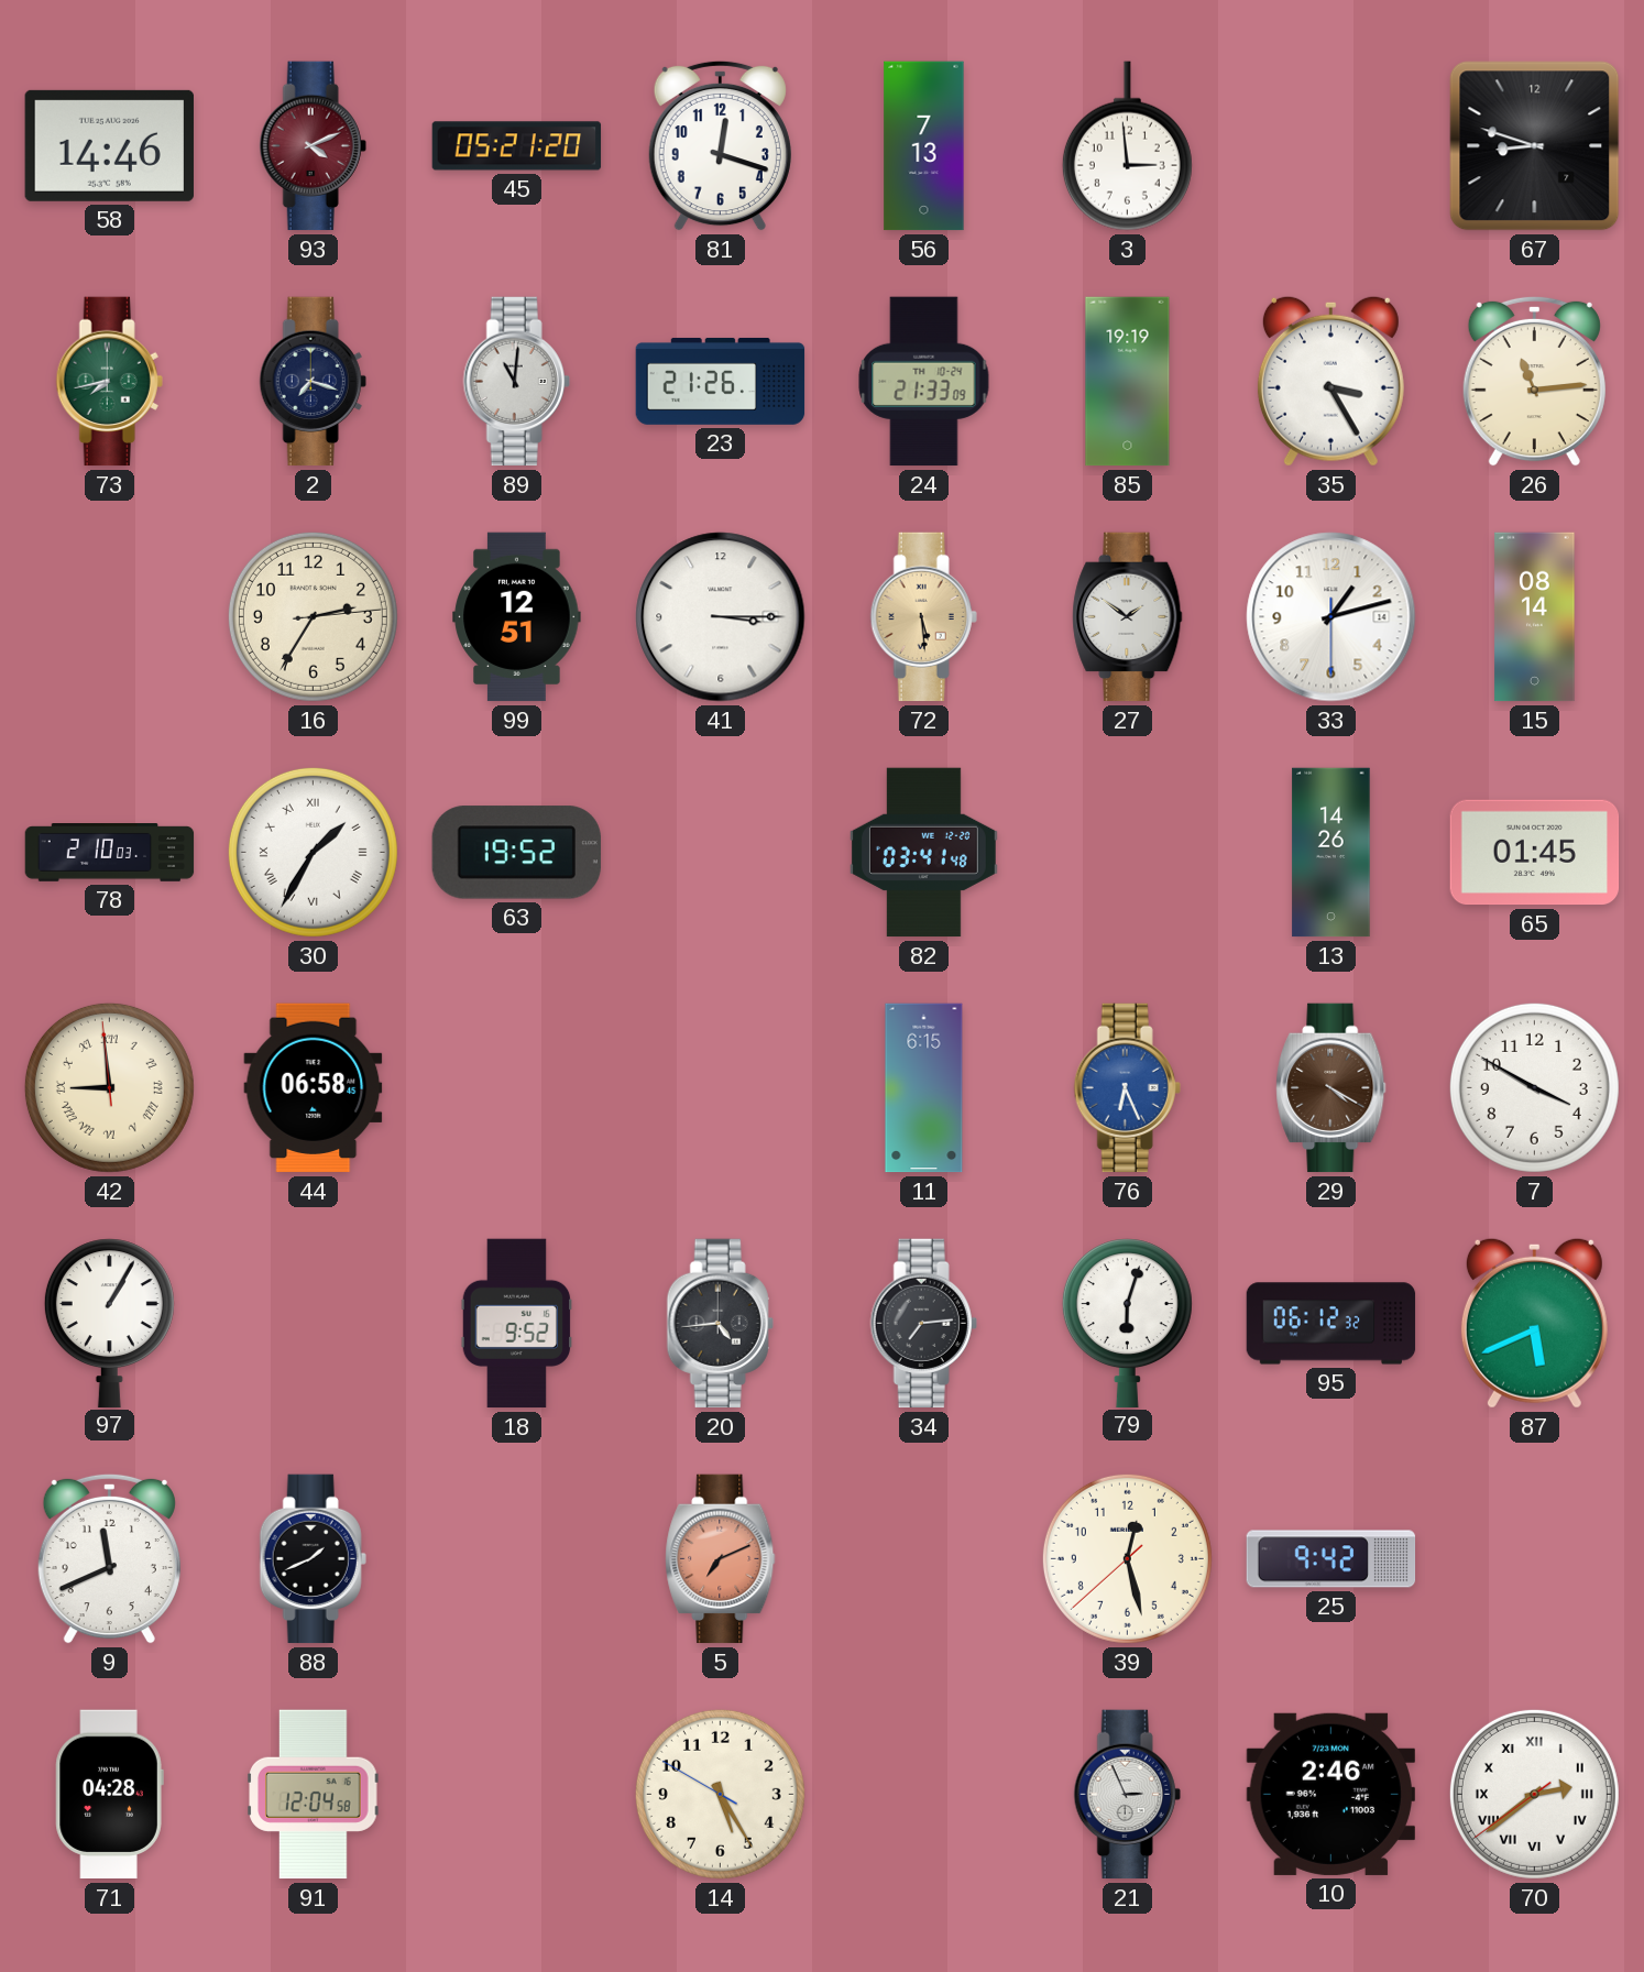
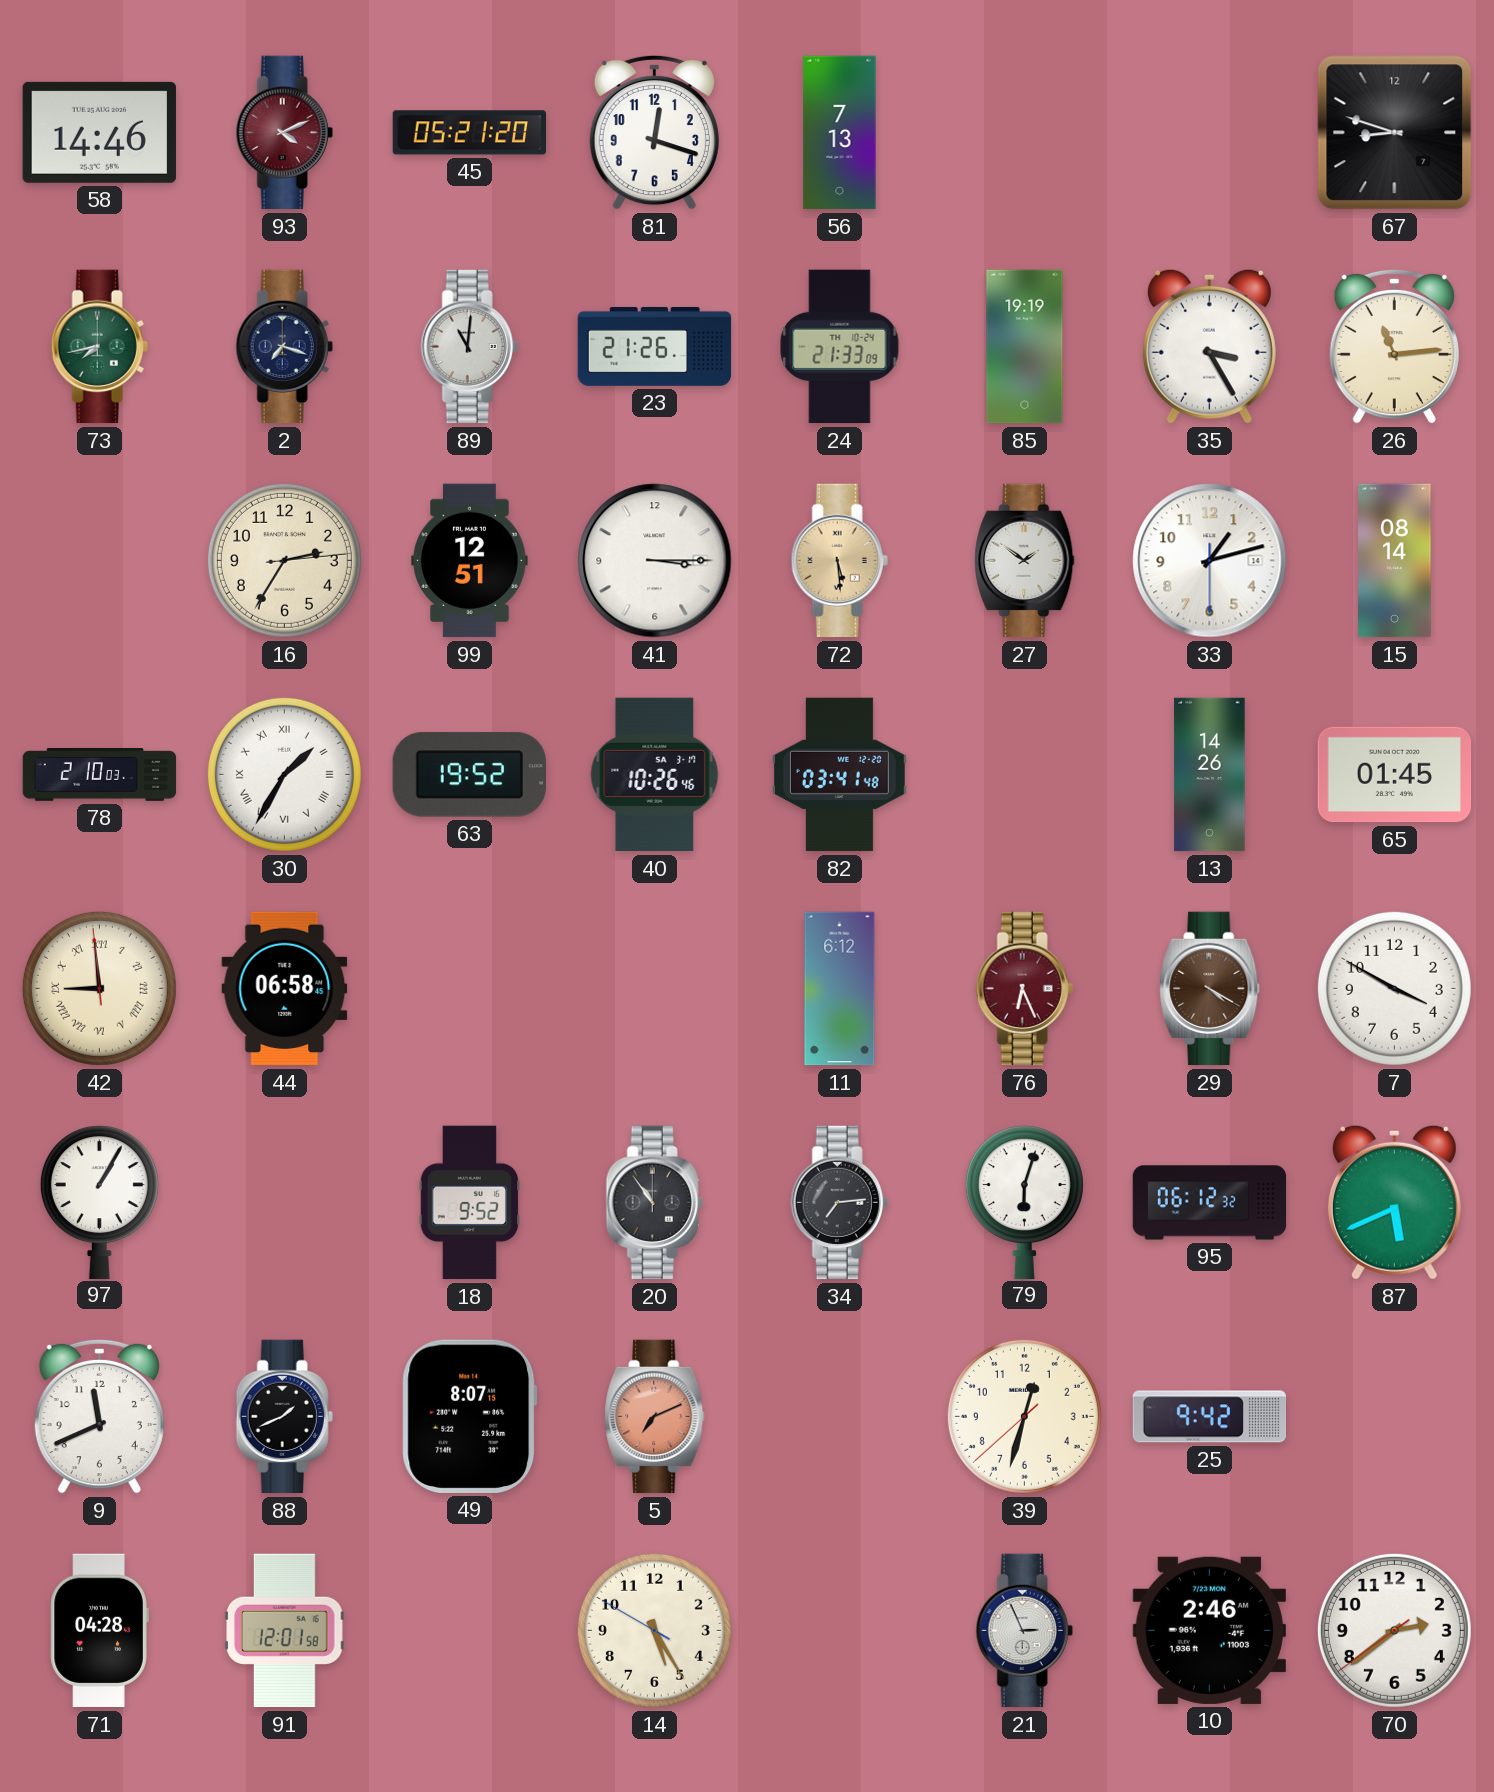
3: 2:59 -> none
40: none -> 10:26
11: 6:15 -> 6:12
76 dial: blue -> burgundy
20: 4:44 -> 10:54
49: none -> 8:07
39: 12:27 -> 12:32
91: 12:04 -> 12:01
70 numerals: Roman -> Arabic
